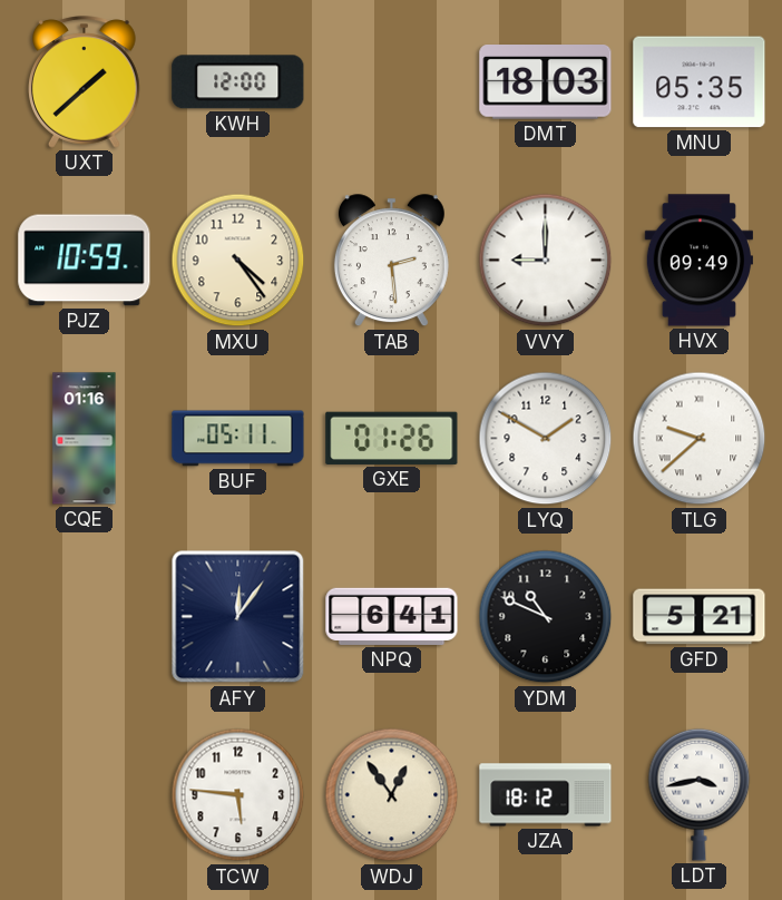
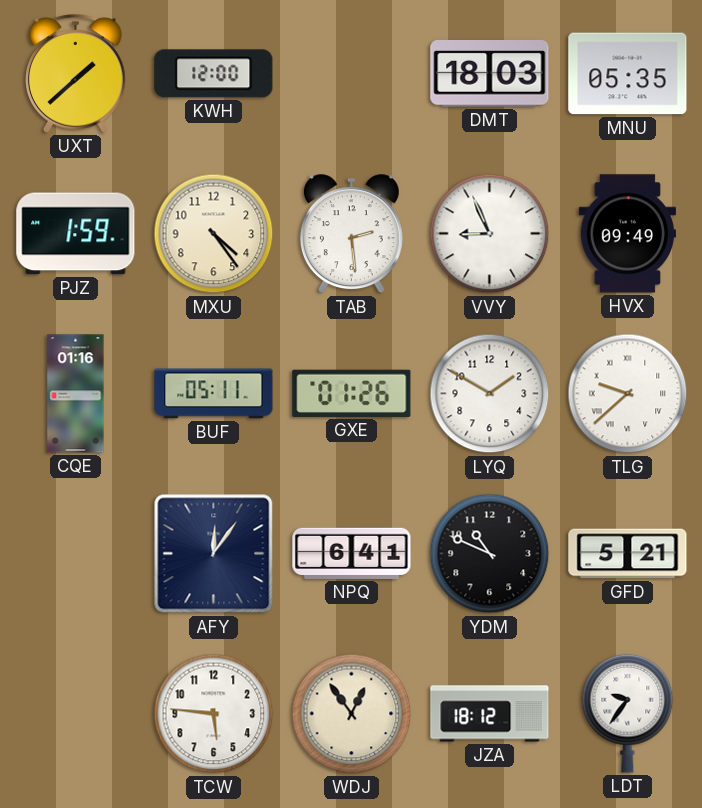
PJZ: 10:59 -> 1:59
VVY: 9:00 -> 8:56
LDT: 3:43 -> 9:36
